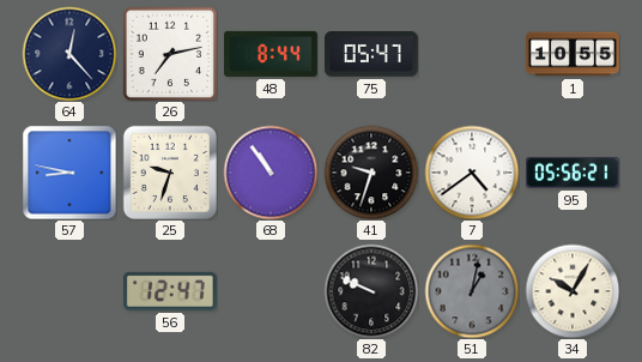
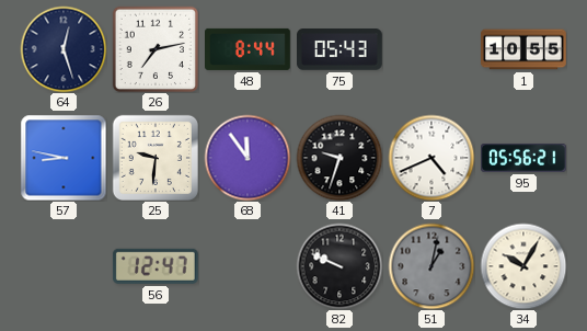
64: 12:23 -> 12:27
75: 05:47 -> 05:43
25: 9:33 -> 9:31
68: 10:54 -> 11:54
7: 4:39 -> 4:41
